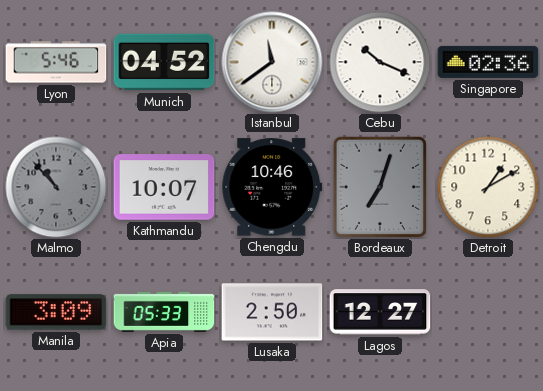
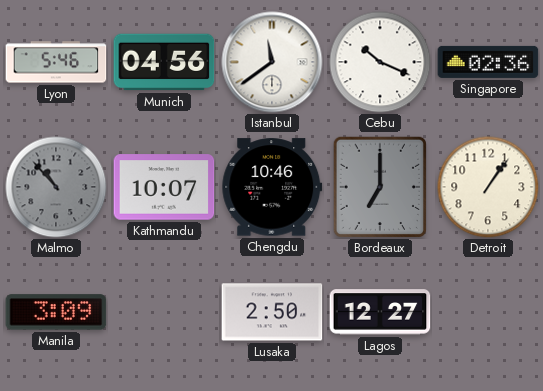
Munich: 04:52 -> 04:56
Bordeaux: 7:03 -> 7:00
Detroit: 1:10 -> 1:06
Apia: 05:33 -> none
